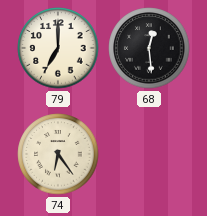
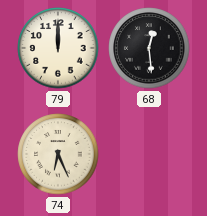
79: 7:00 -> 12:00
74: 6:24 -> 6:26
